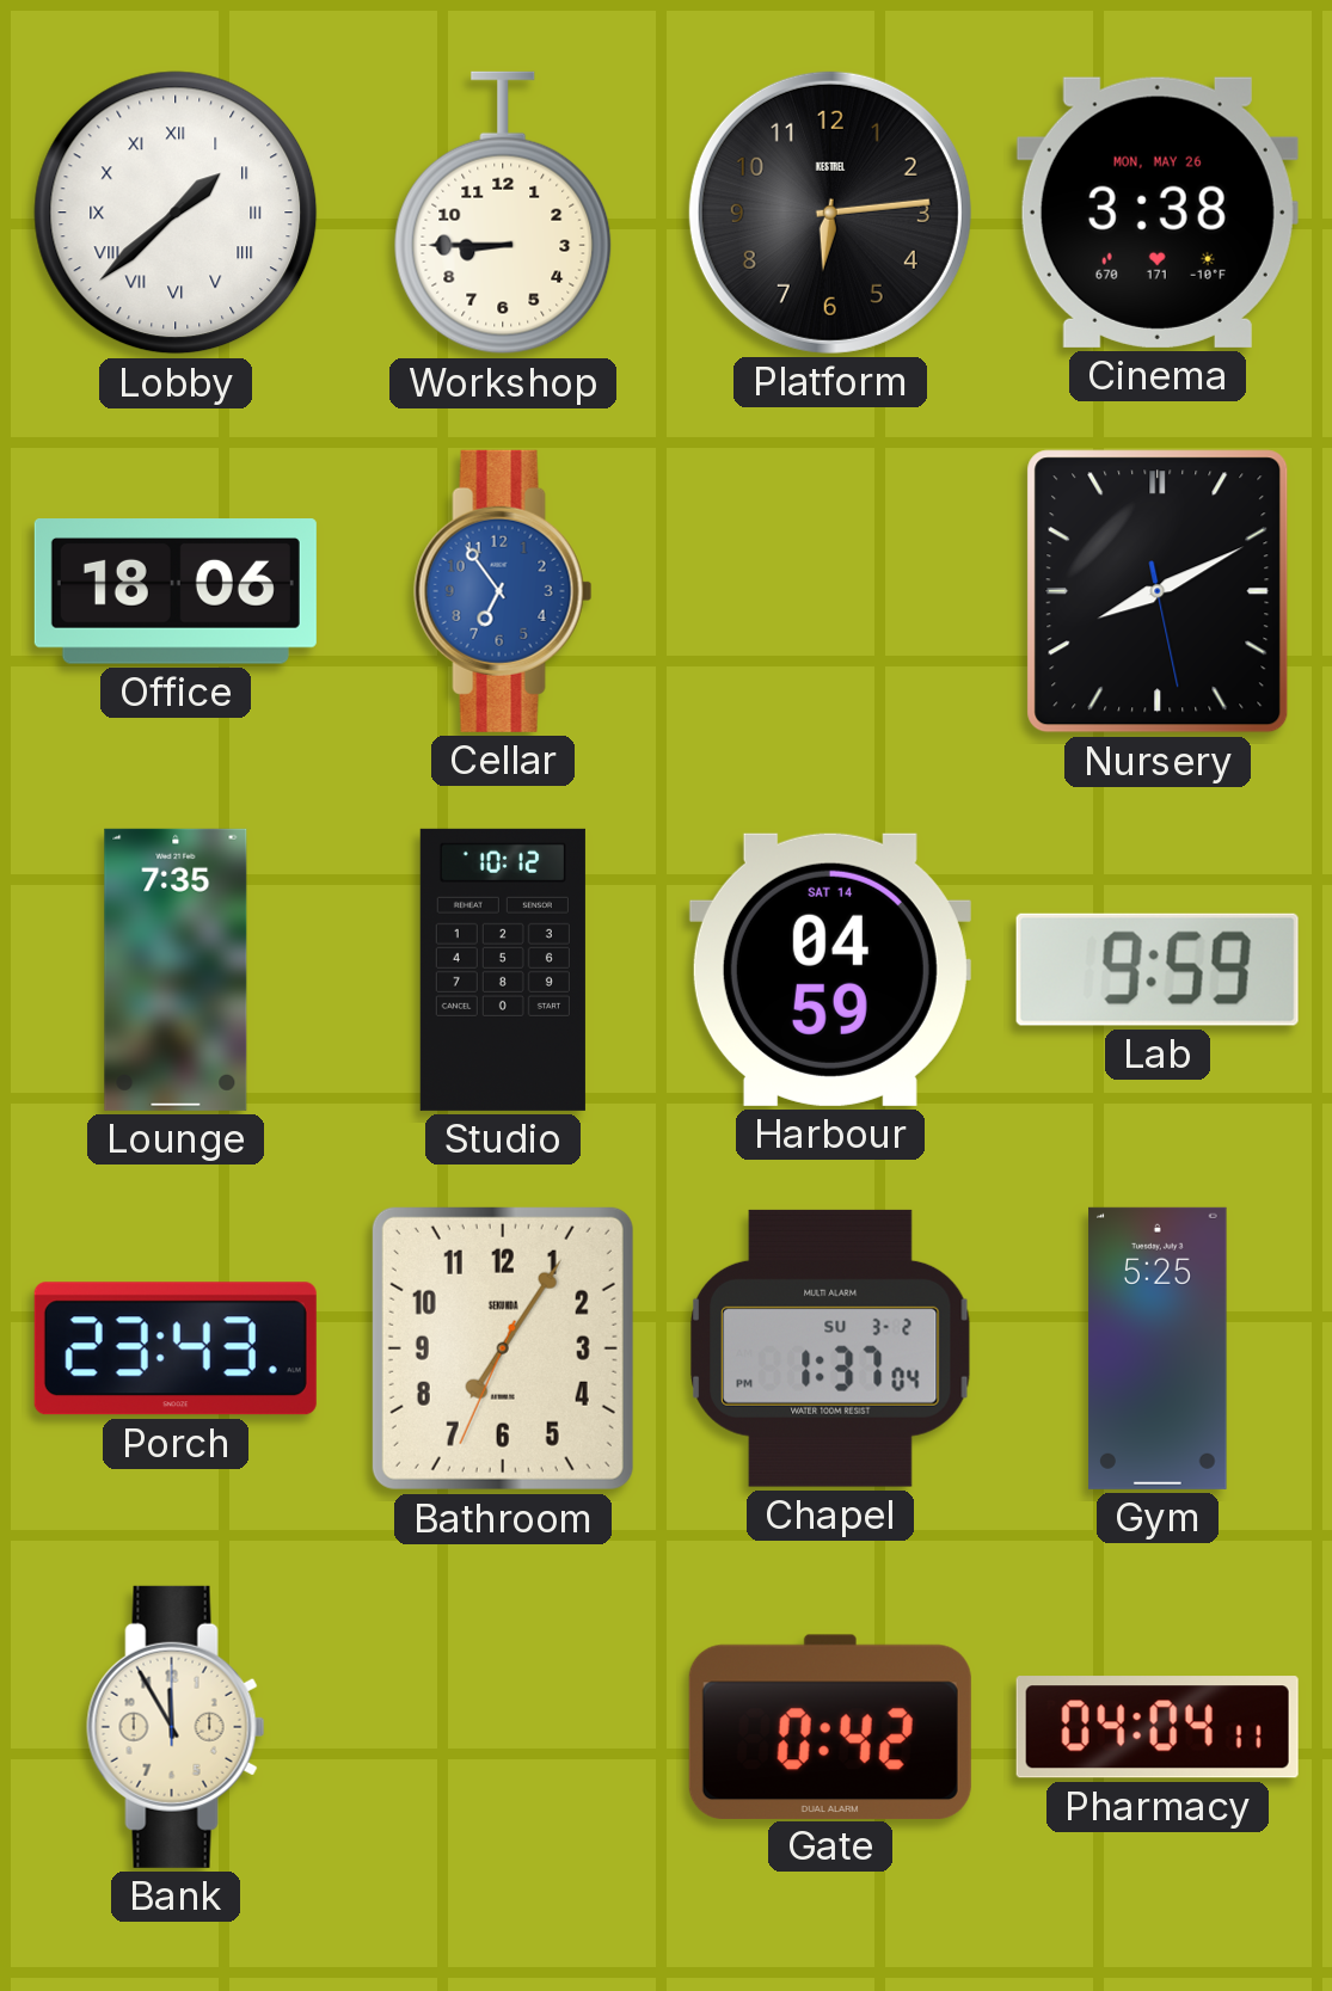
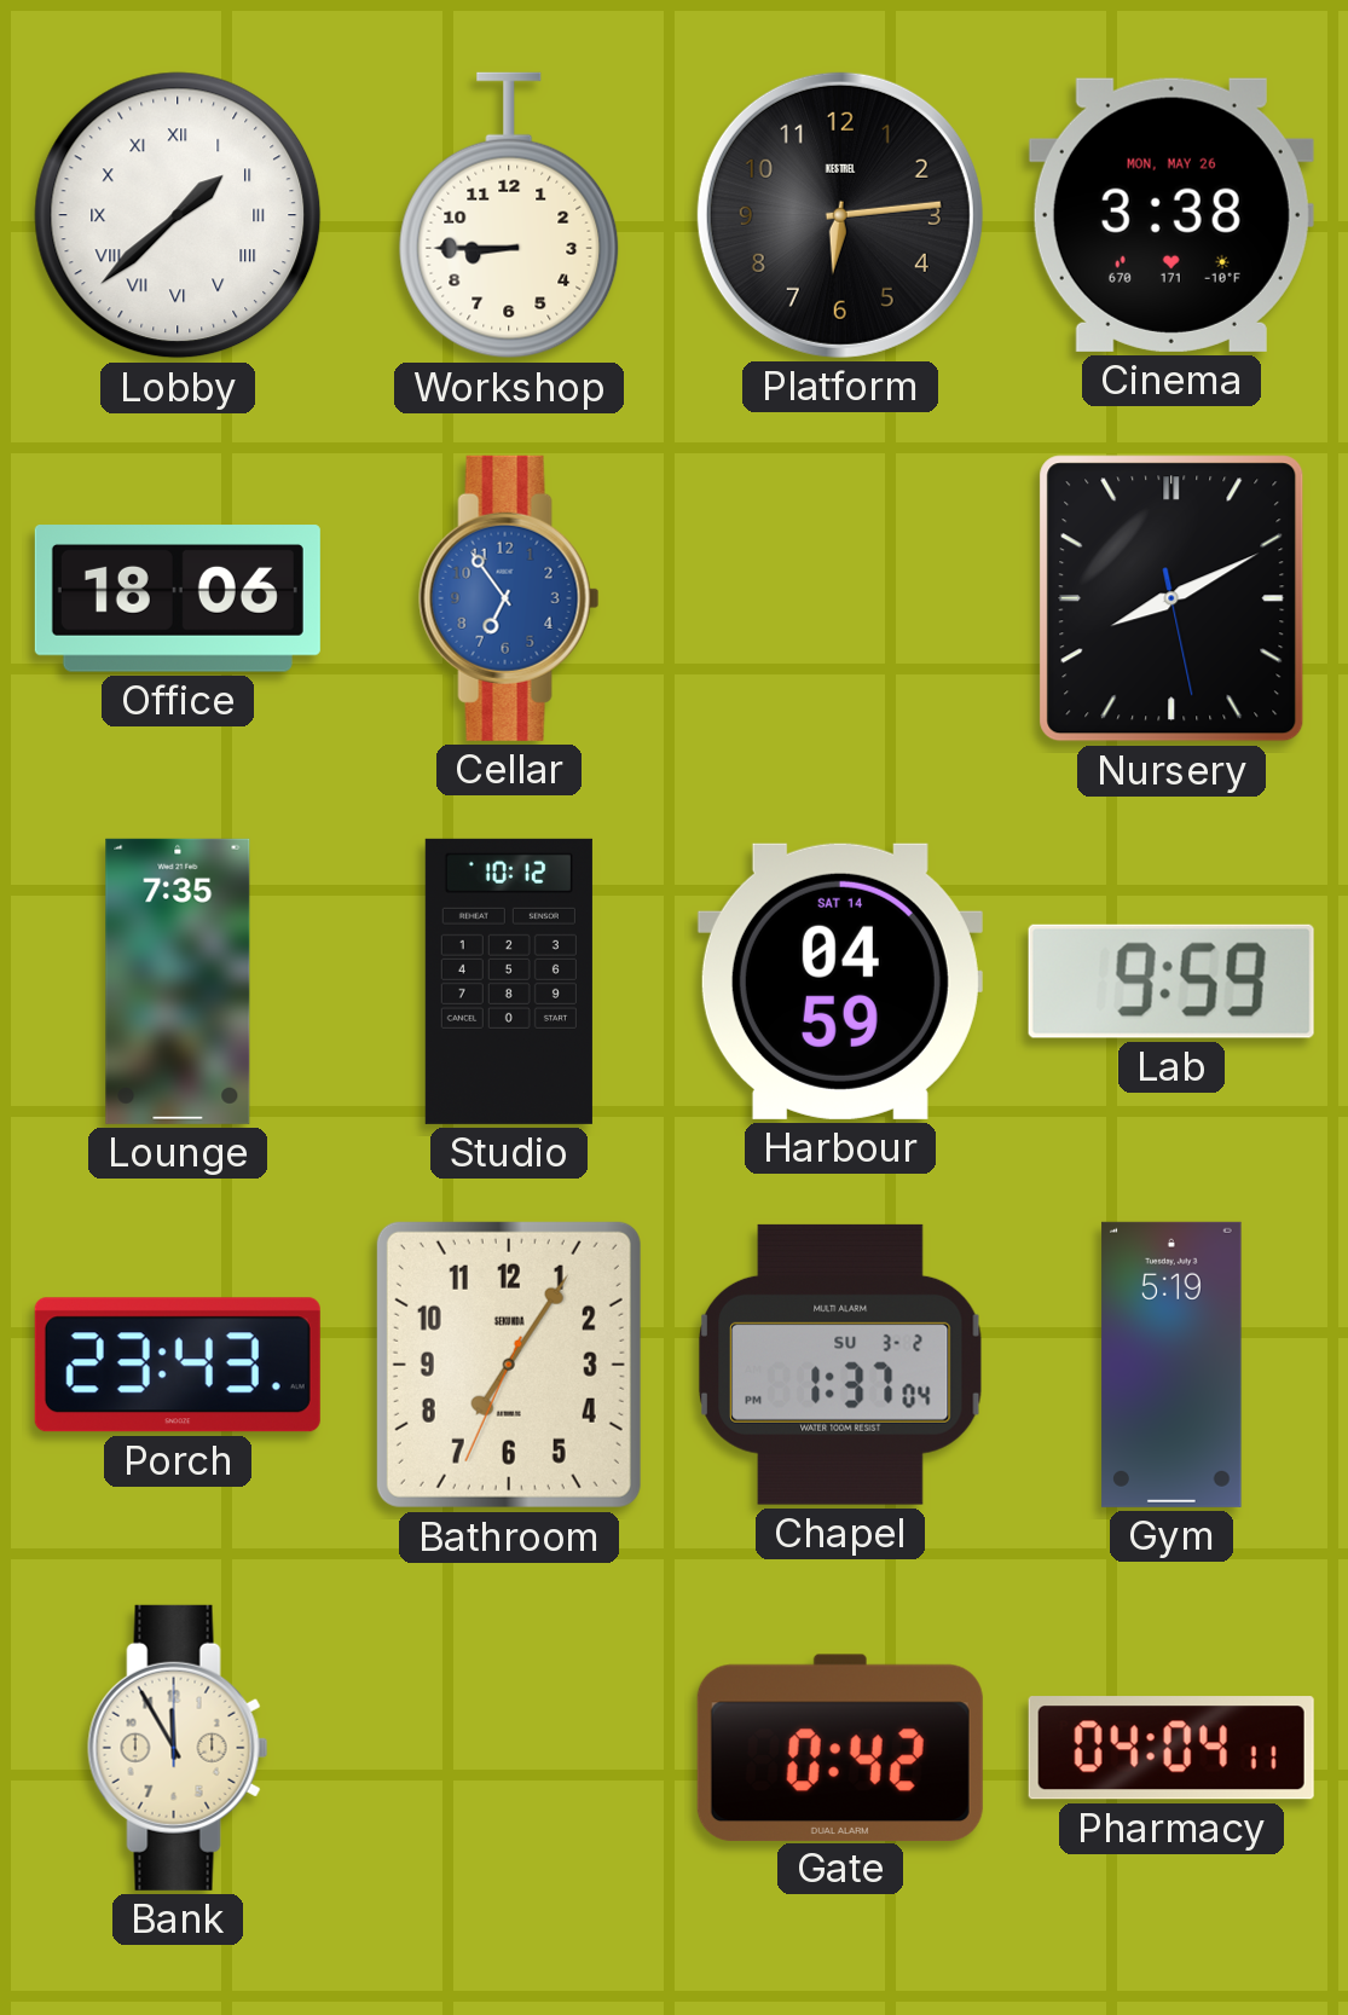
Gym: 5:25 -> 5:19
